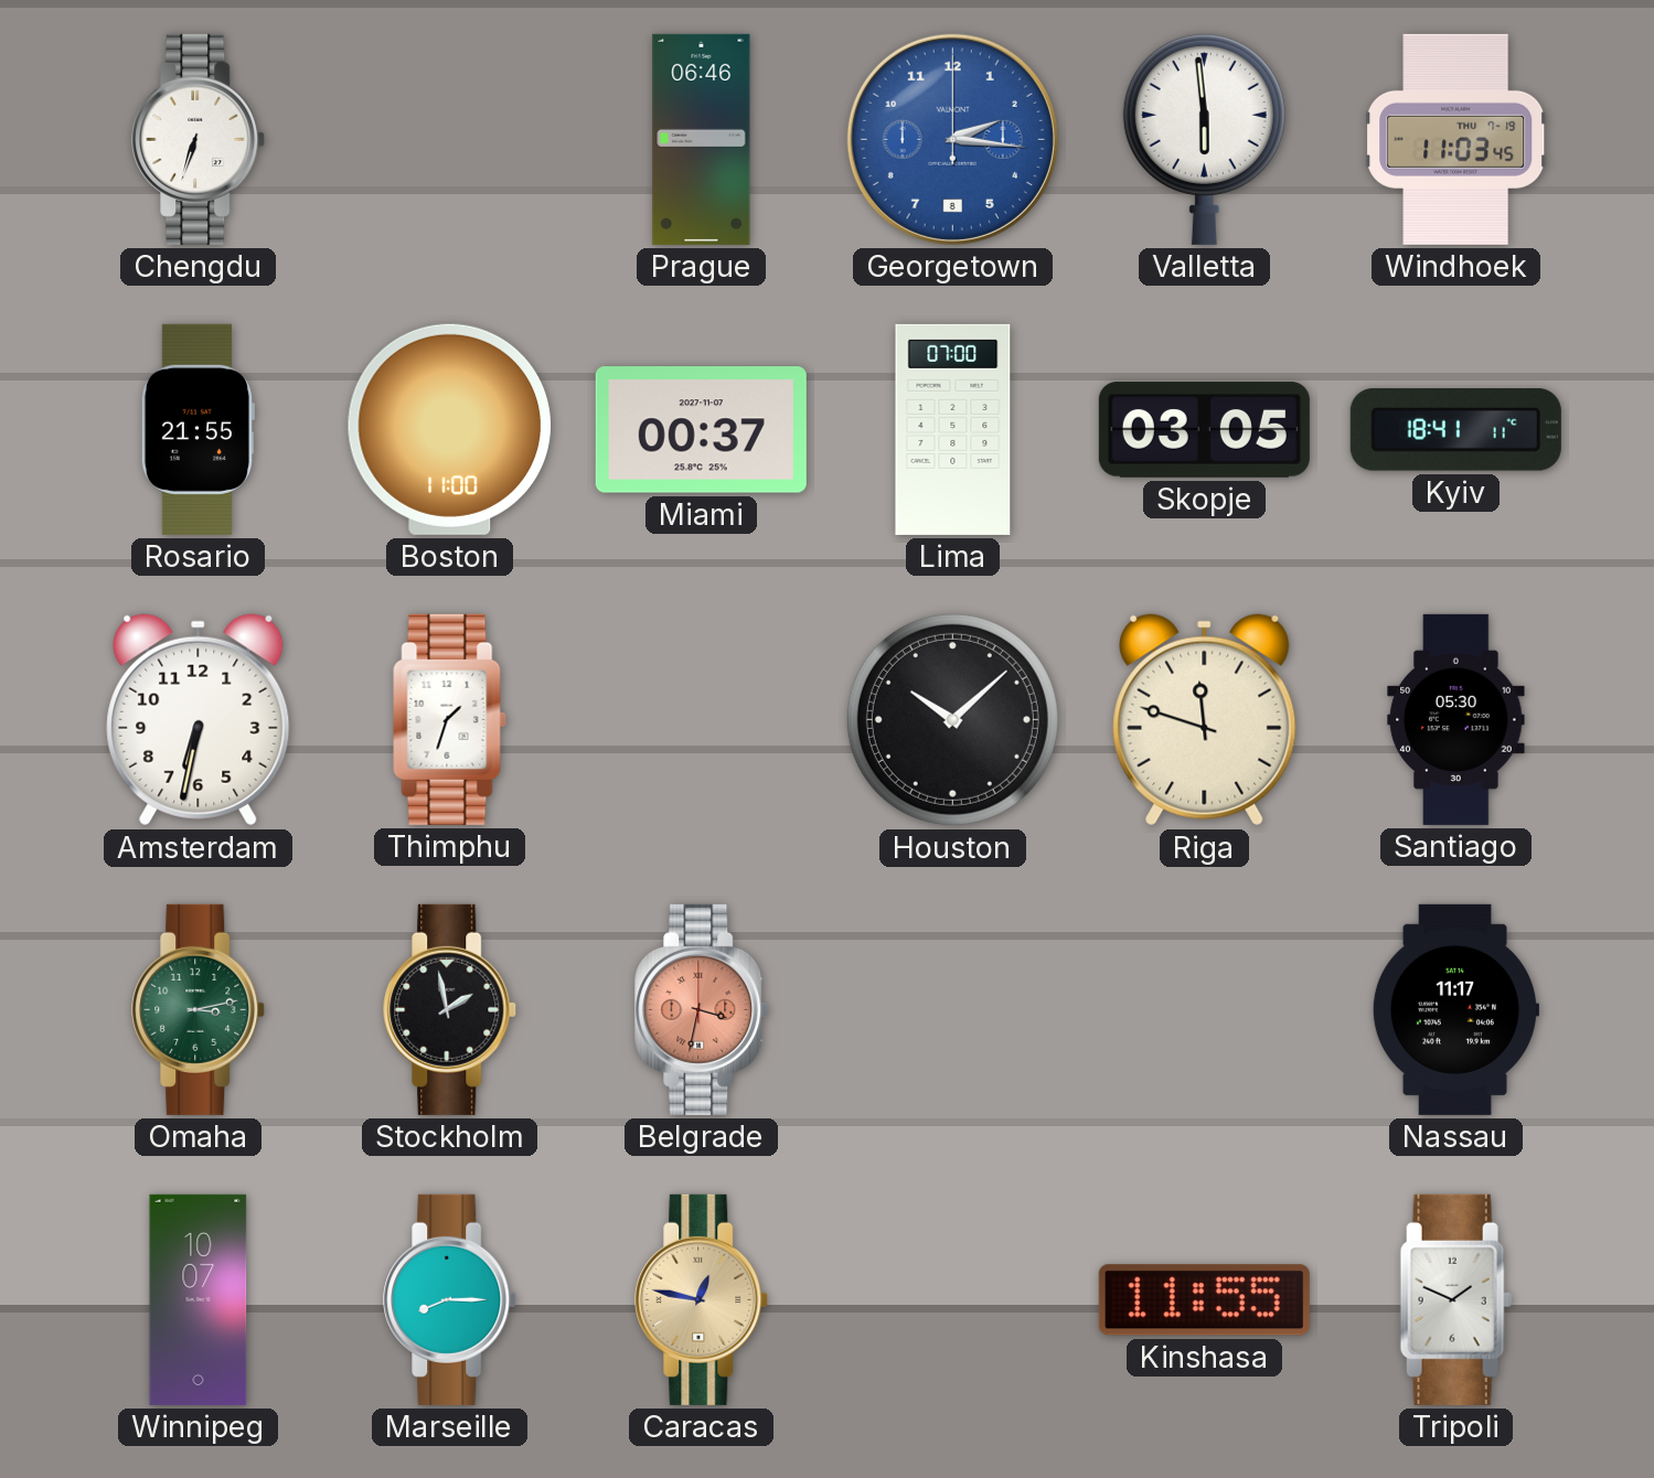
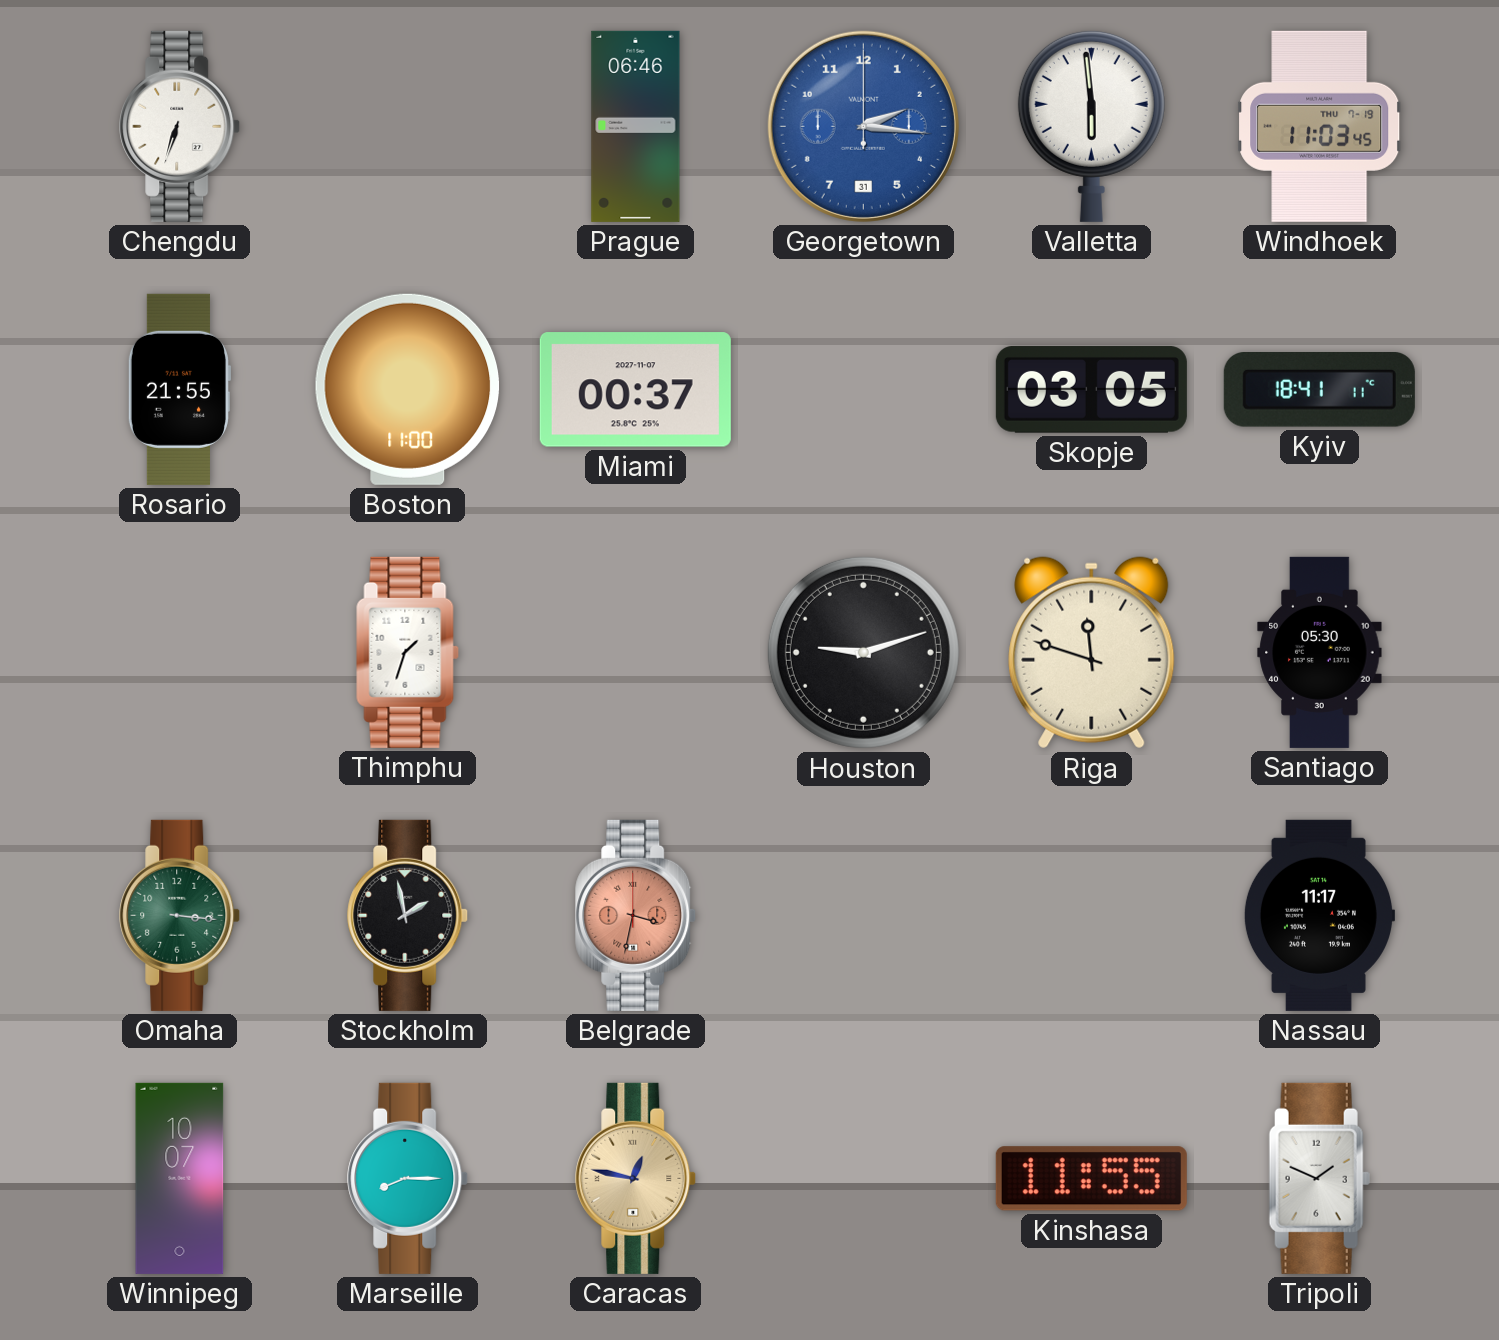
Georgetown date: 8 -> 31
Lima: 07:00 -> none
Amsterdam: 6:32 -> none
Houston: 10:08 -> 9:12
Omaha: 3:13 -> 3:16
